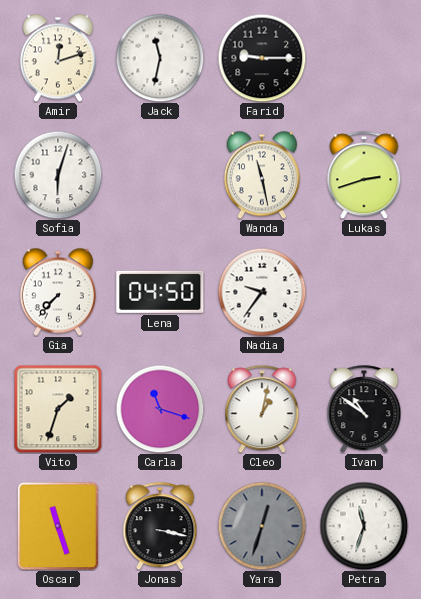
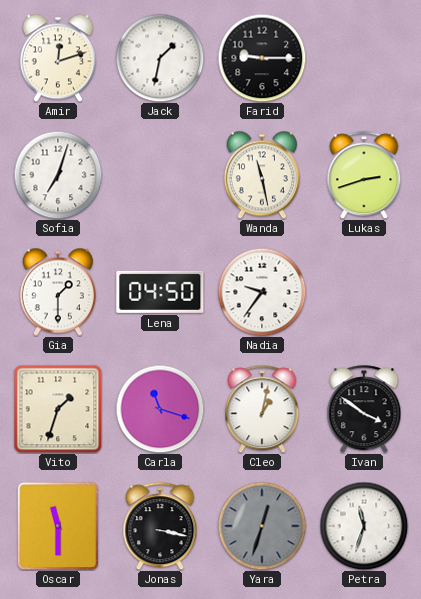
Jack: 11:32 -> 1:32
Sofia: 6:03 -> 7:03
Gia: 7:37 -> 1:30
Ivan: 10:51 -> 3:51
Oscar: 11:27 -> 11:30
